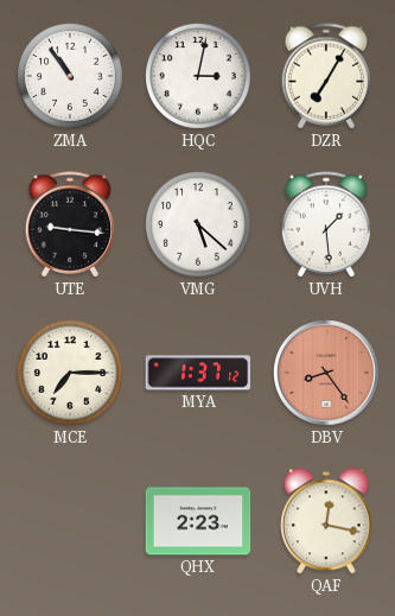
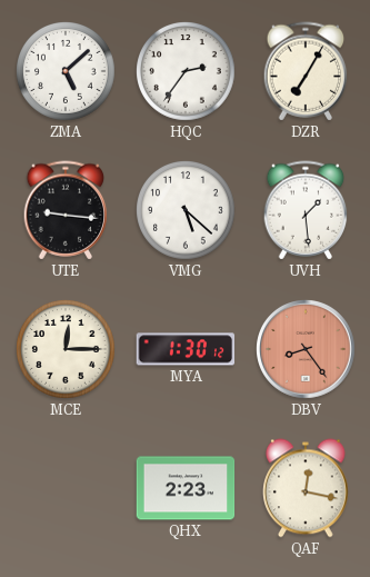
ZMA: 10:54 -> 5:08
HQC: 3:02 -> 2:36
MCE: 7:15 -> 12:15
MYA: 1:37 -> 1:30
